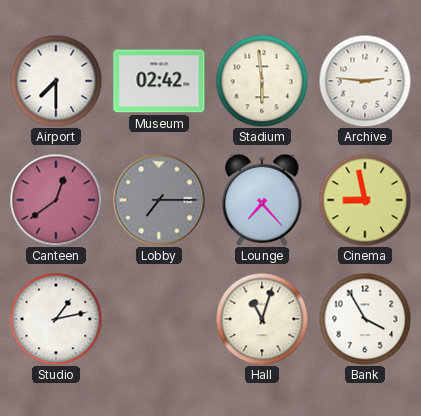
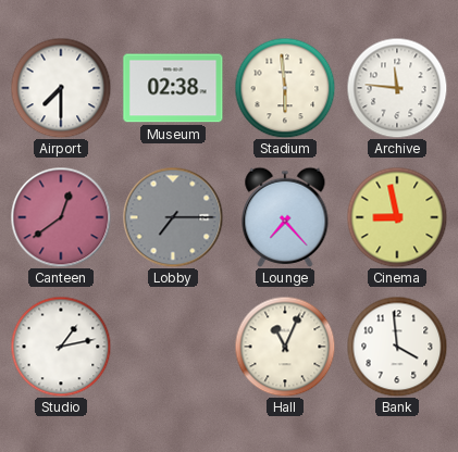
Museum: 02:42 -> 02:38
Archive: 2:46 -> 11:46
Hall: 11:03 -> 11:04
Bank: 3:55 -> 3:59
